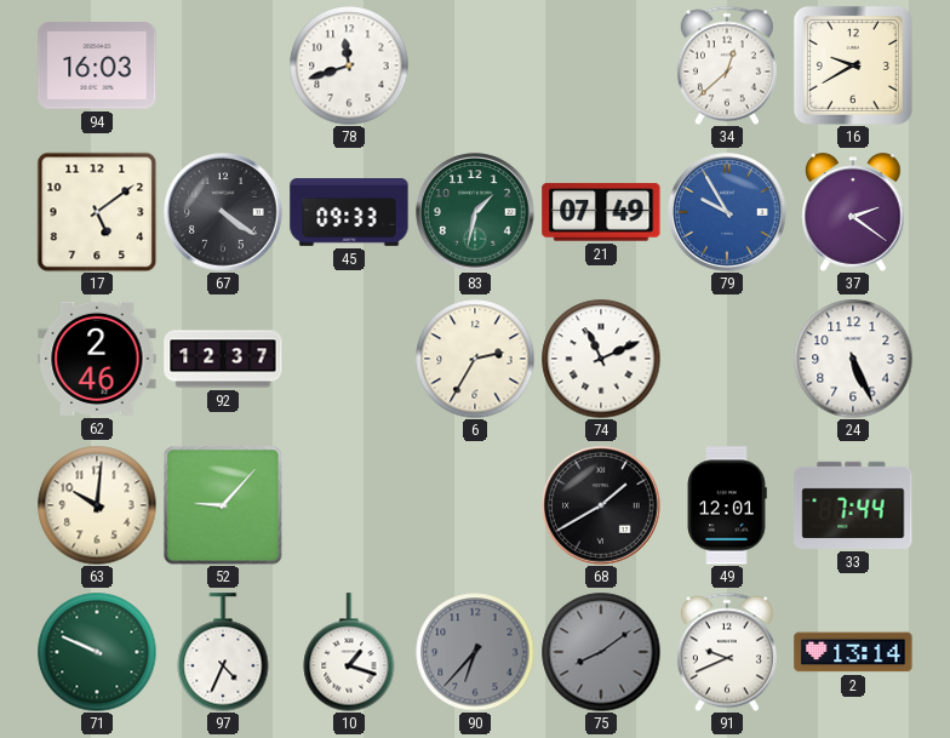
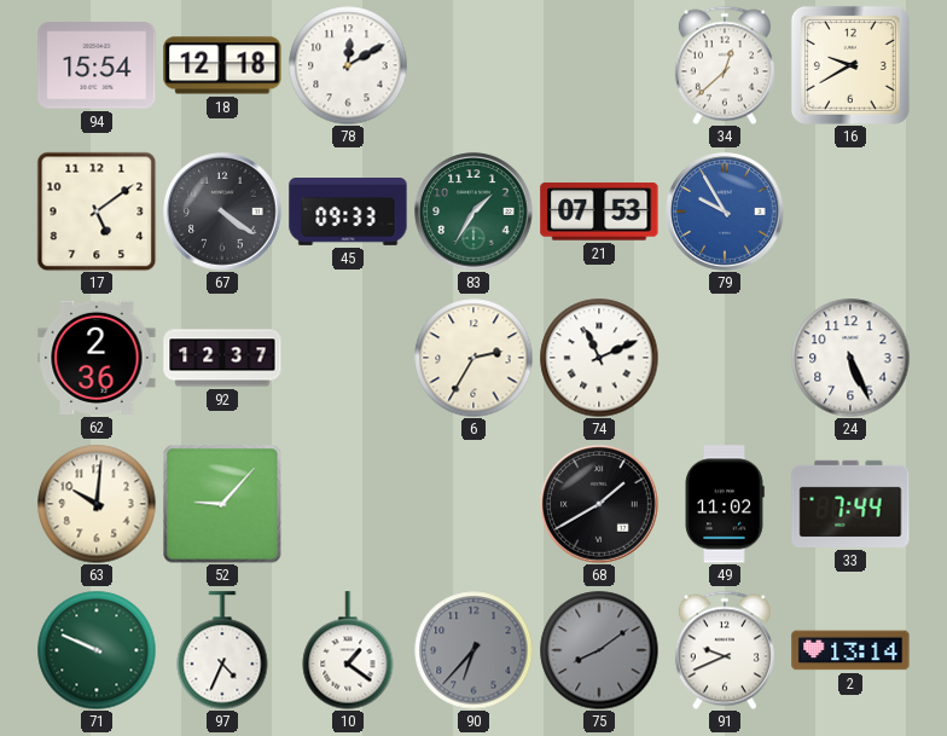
94: 16:03 -> 15:54
18: none -> 12:18
78: 11:42 -> 12:10
83: 1:32 -> 1:35
21: 07:49 -> 07:53
37: 2:21 -> none
62: 2:46 -> 2:36
49: 12:01 -> 11:02
10: 1:18 -> 1:21
